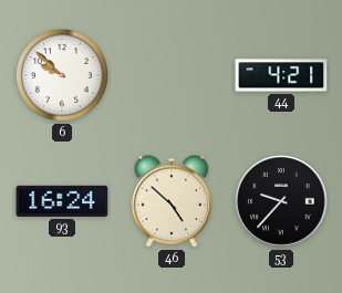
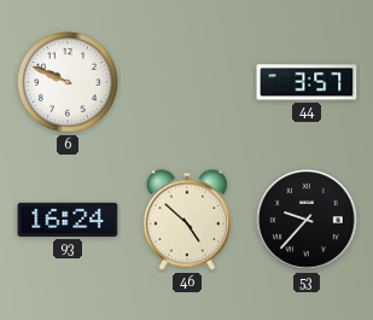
6: 9:52 -> 9:49
44: 4:21 -> 3:57
